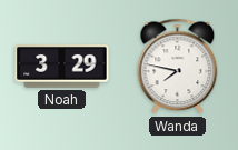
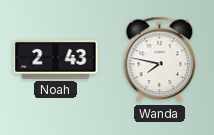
Noah: 3:29 -> 2:43
